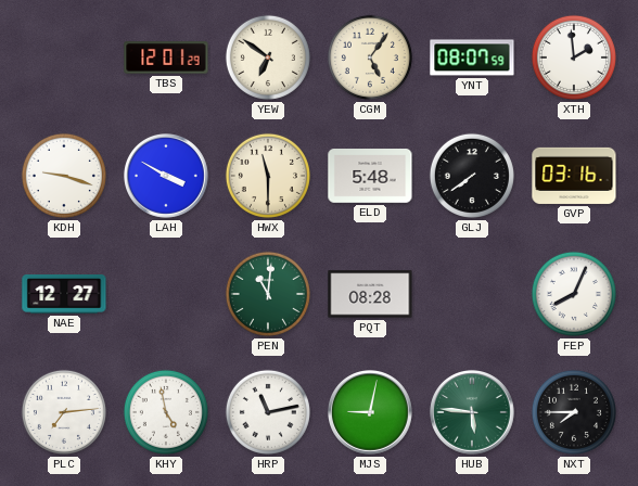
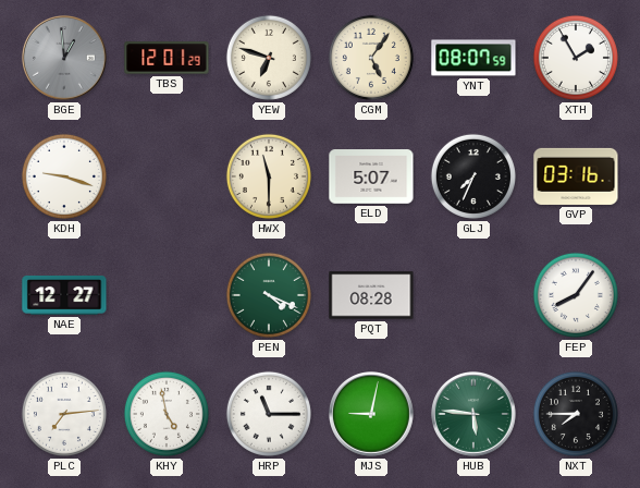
BGE: none -> 12:59
YEW: 6:51 -> 6:48
XTH: 1:59 -> 1:55
LAH: 3:50 -> none
ELD: 5:48 -> 5:07
GLJ: 7:39 -> 7:34
PEN: 11:01 -> 4:19
FEP: 8:04 -> 8:06
HRP: 11:13 -> 11:15
